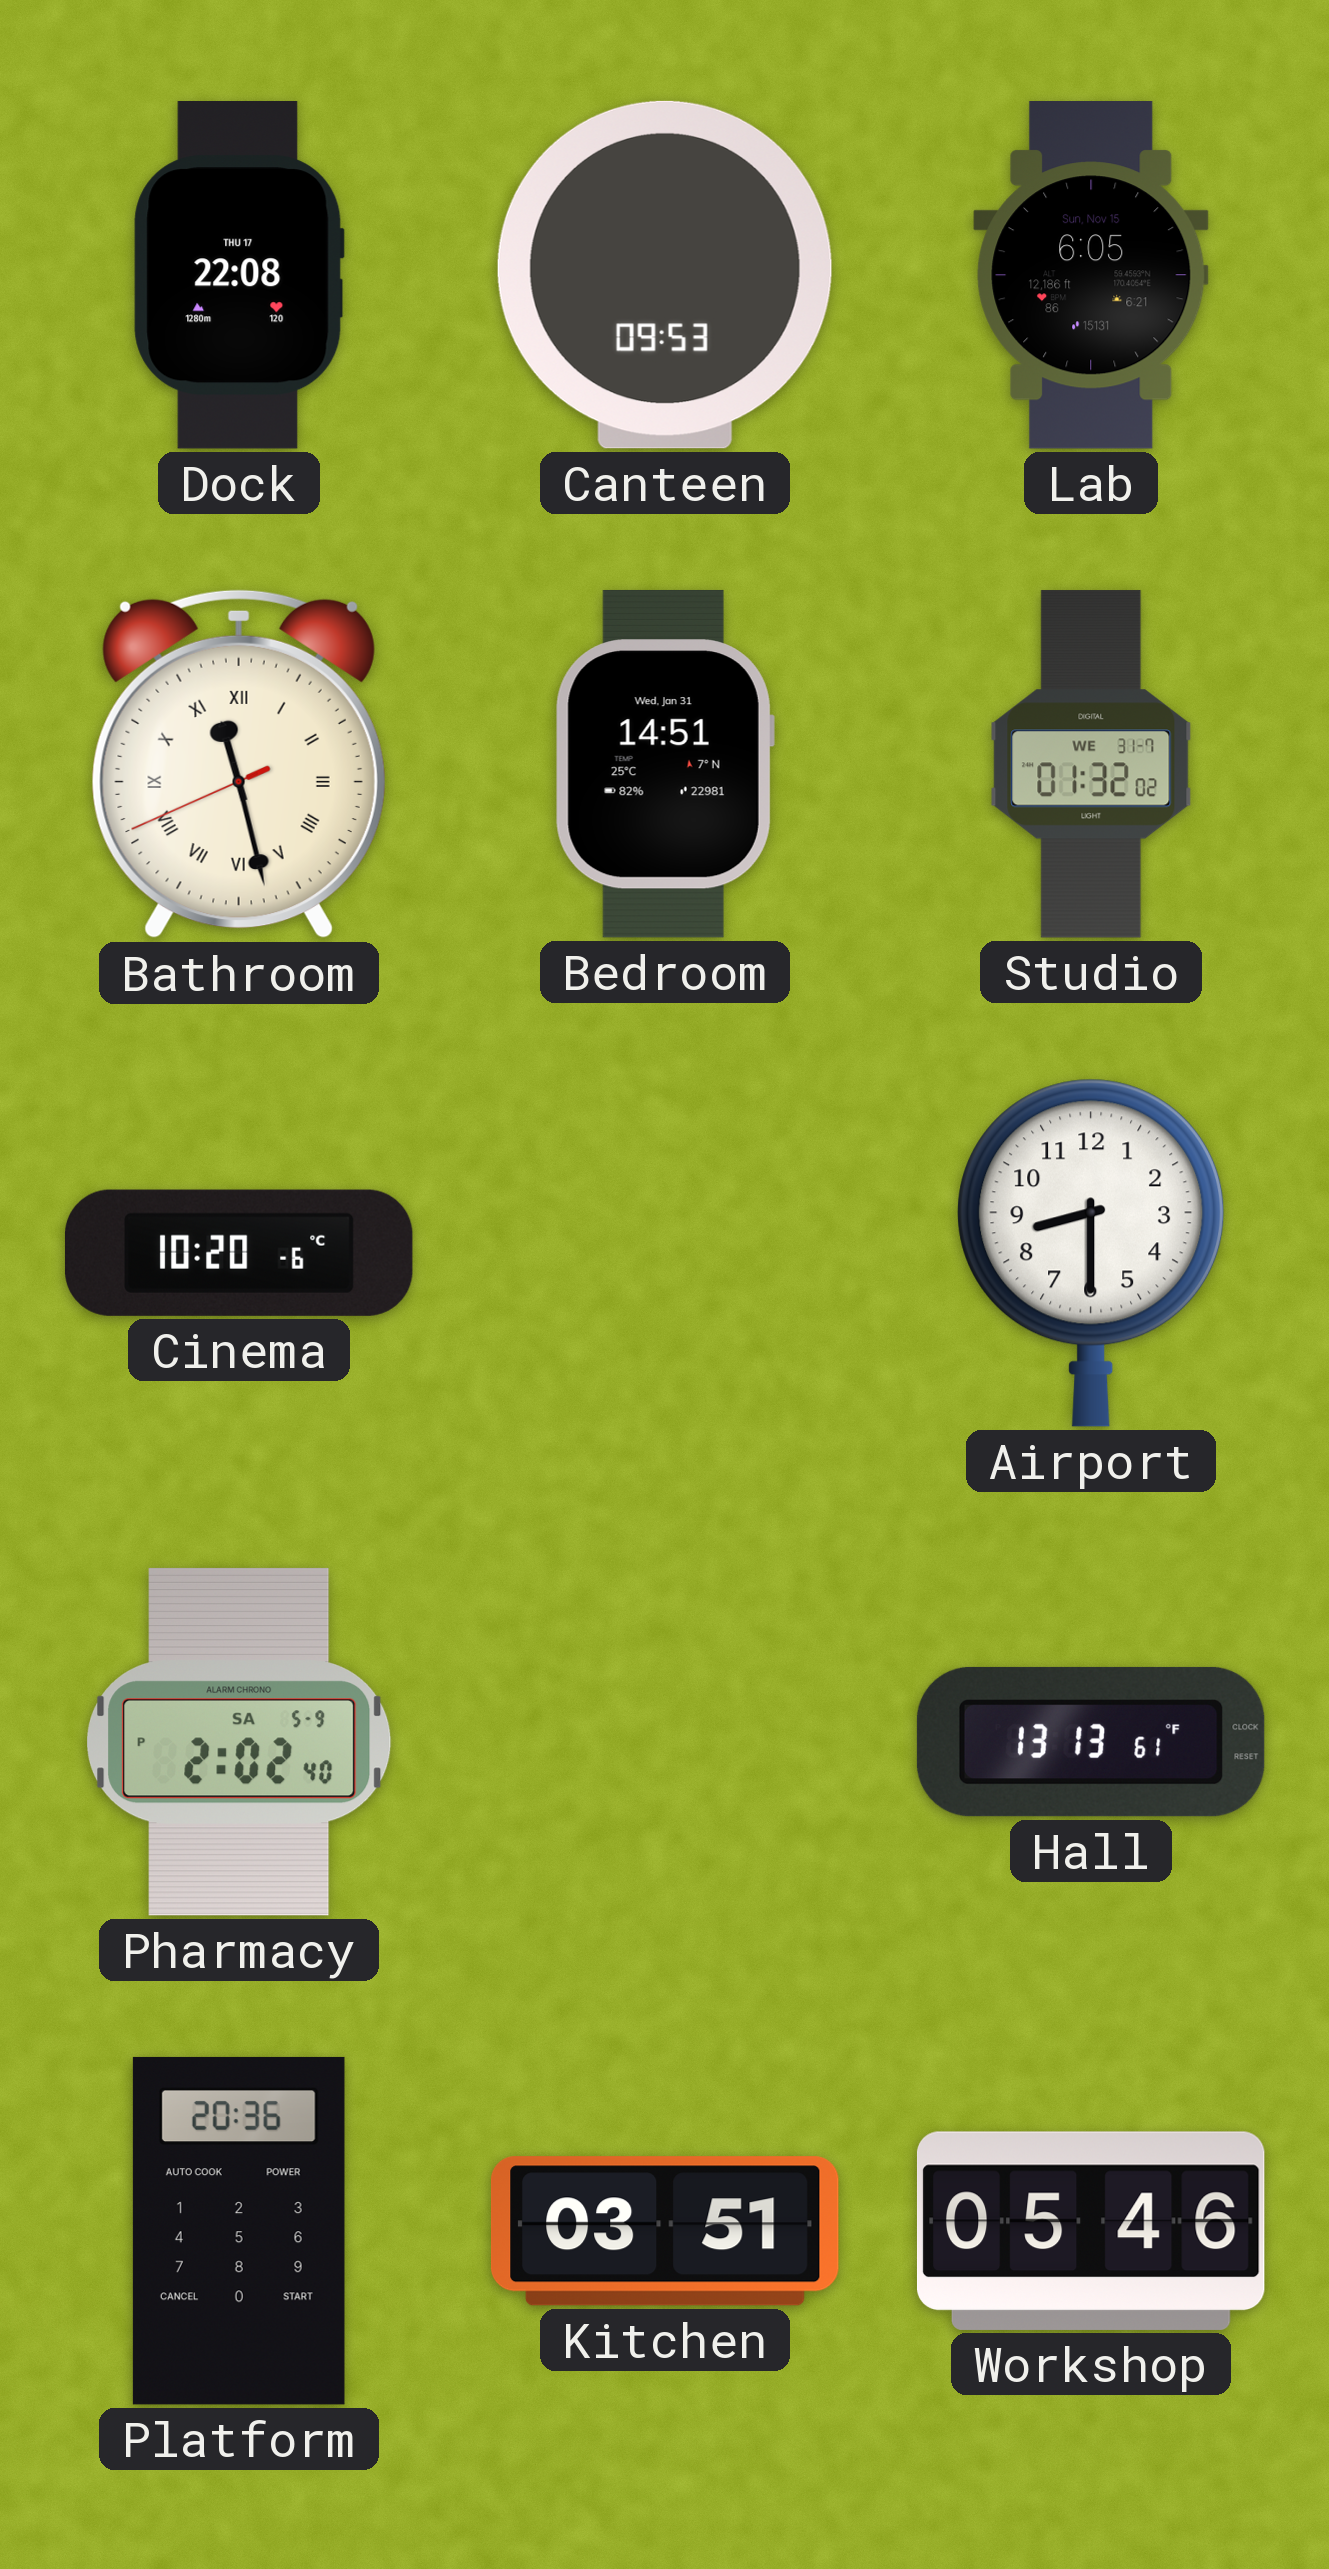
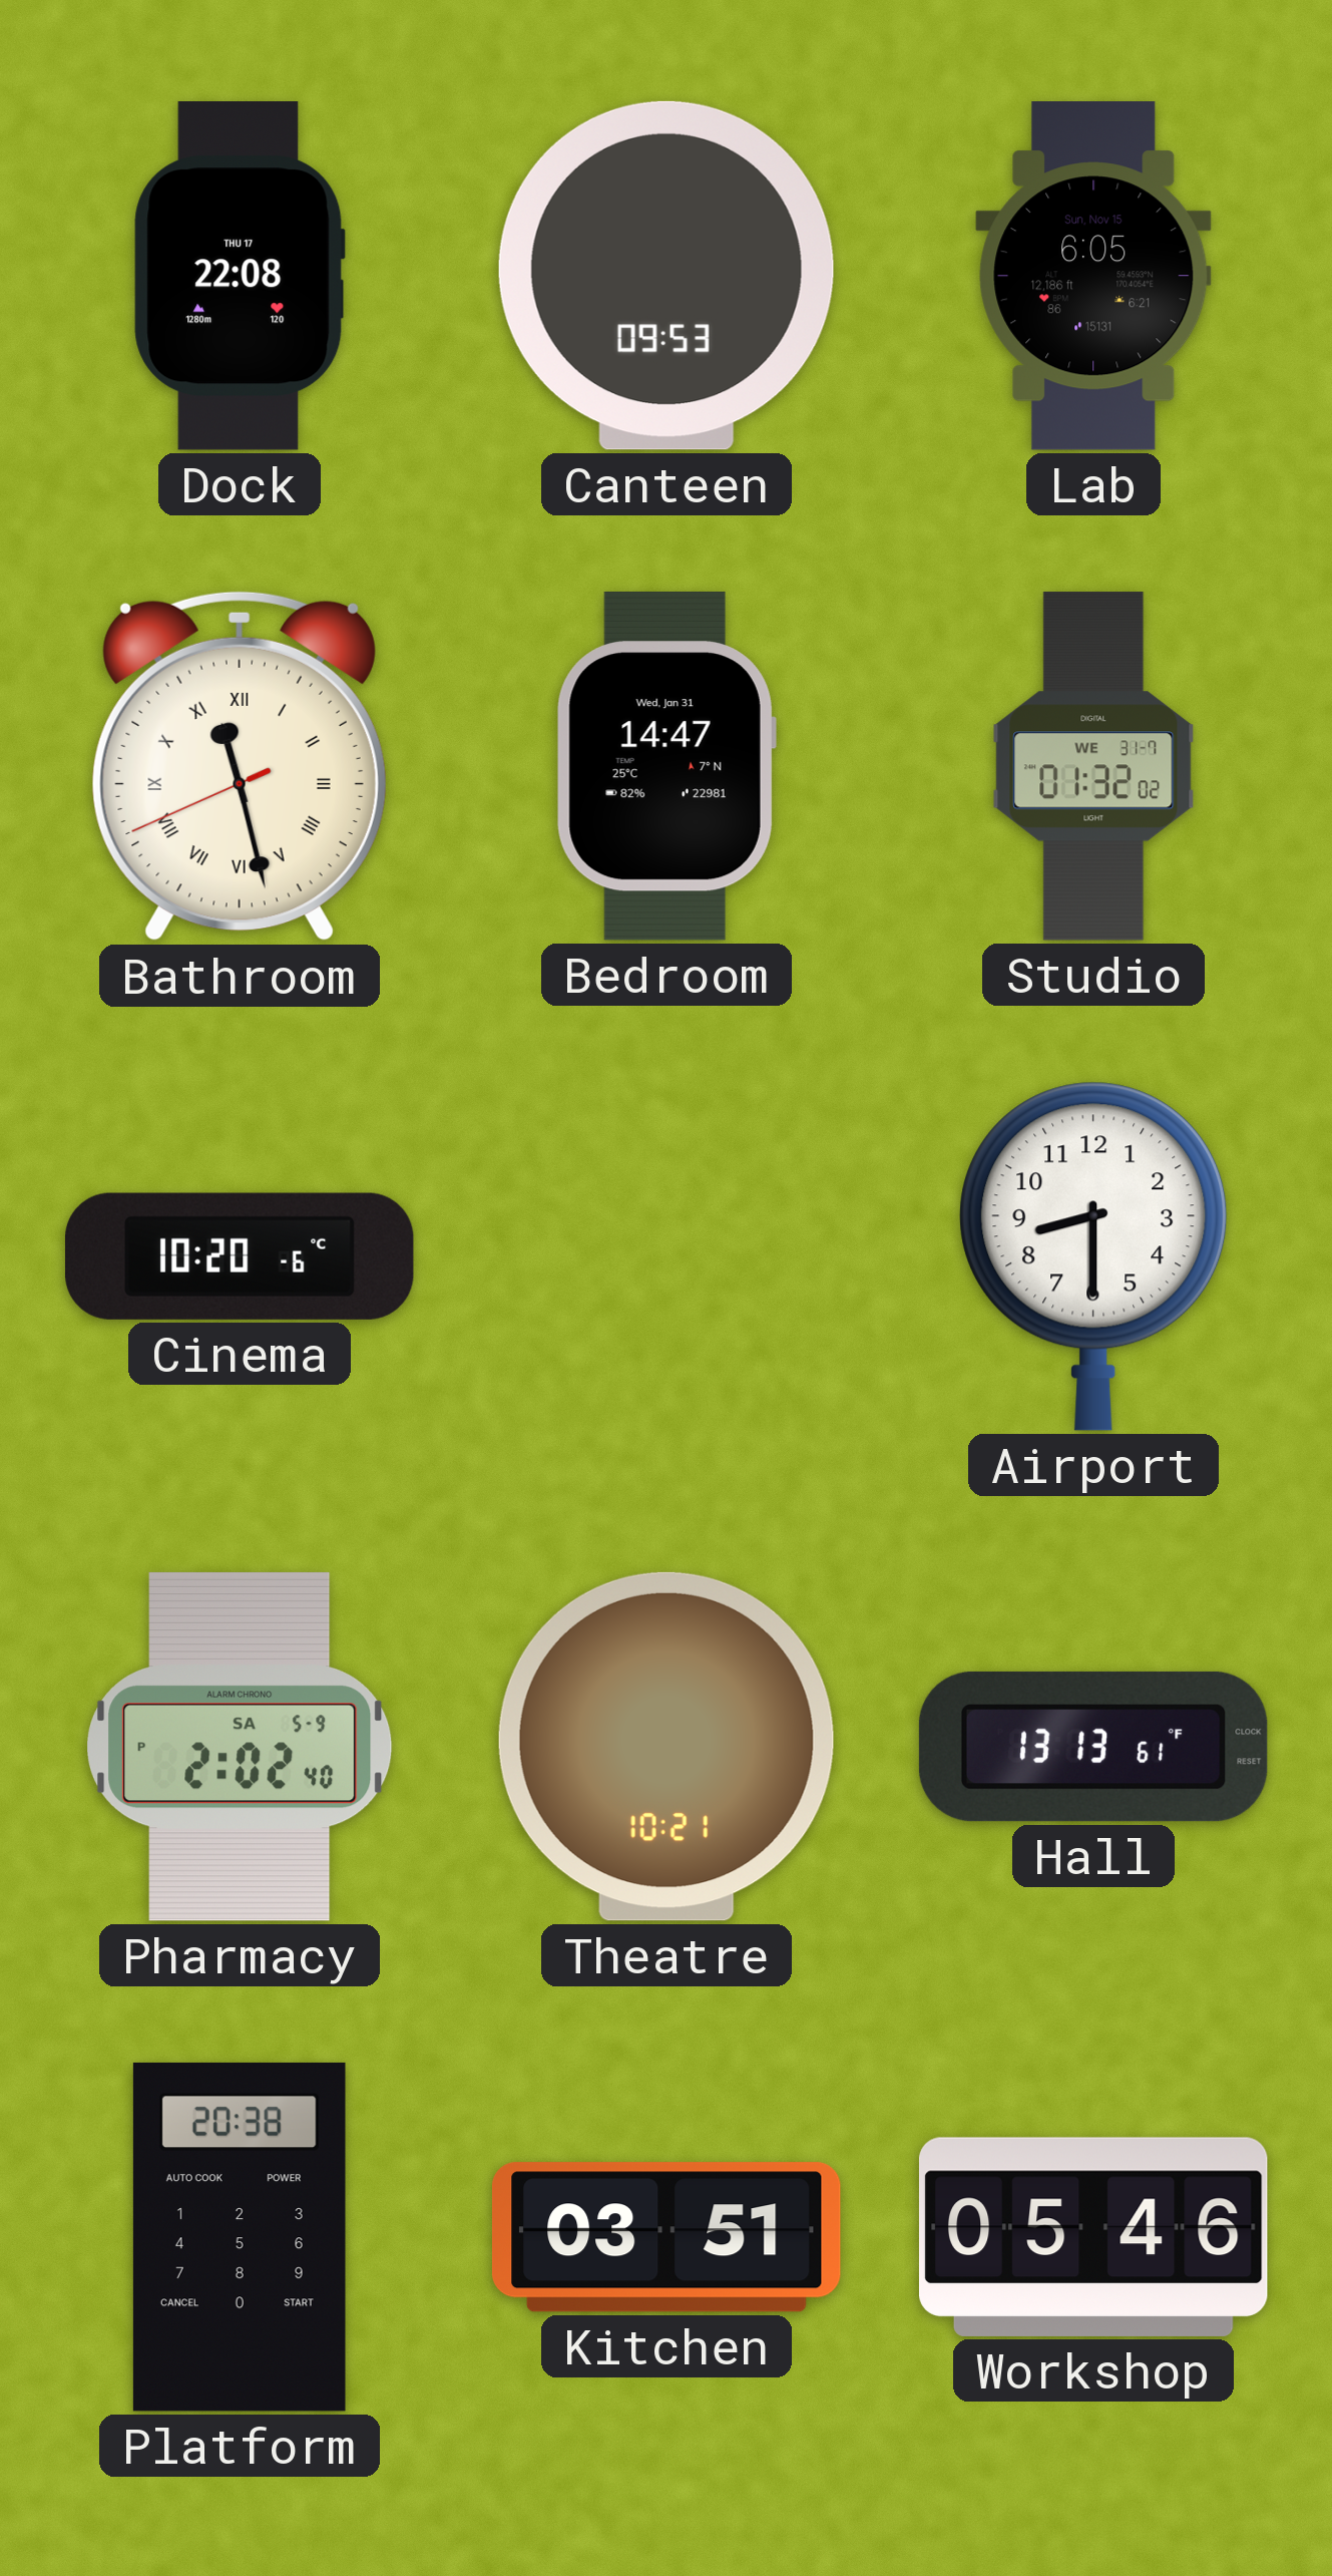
Bedroom: 14:51 -> 14:47
Theatre: none -> 10:21
Platform: 20:36 -> 20:38
